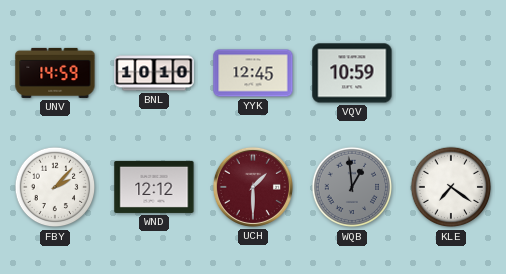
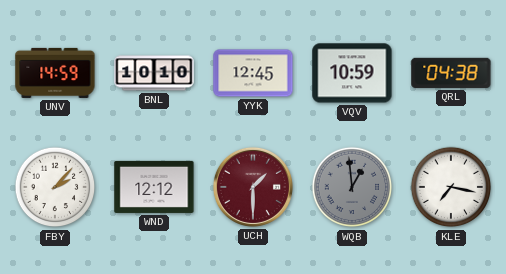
QRL: none -> 04:38
KLE: 7:21 -> 7:17
